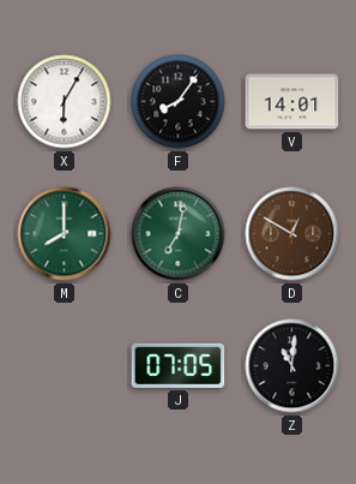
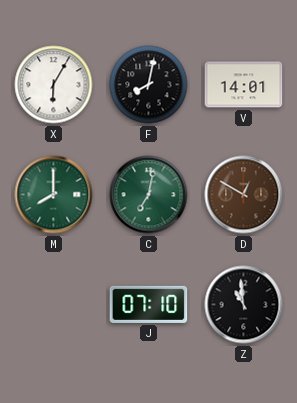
F: 8:06 -> 8:02
J: 07:05 -> 07:10
Z: 11:01 -> 10:59
